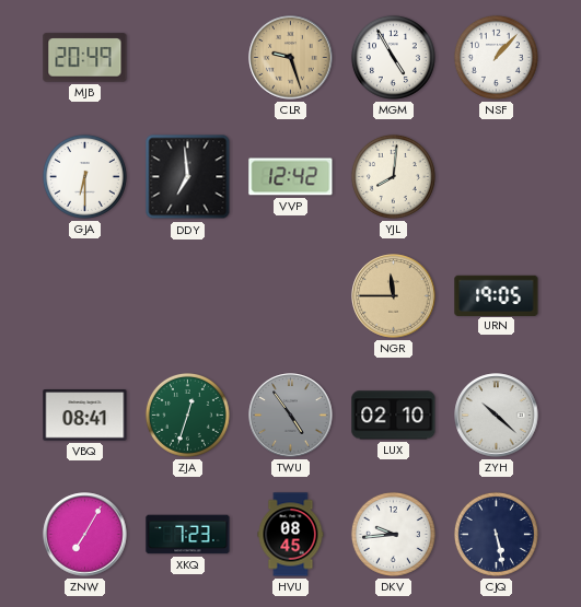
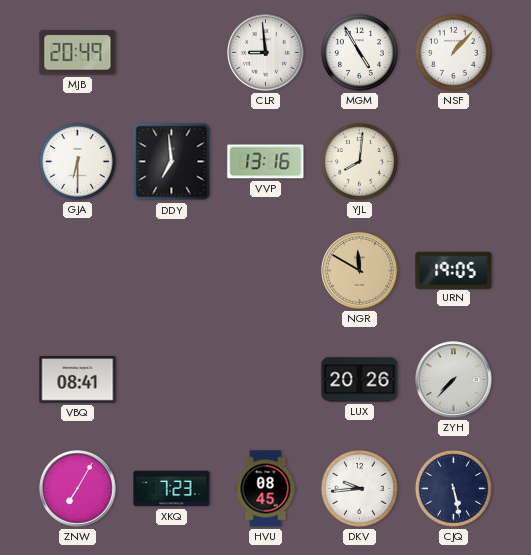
CLR: 9:27 -> 8:59
CLR dial: champagne -> white
VVP: 12:42 -> 13:16
NGR: 11:45 -> 11:50
ZJA: 12:33 -> none
TWU: 4:54 -> none
LUX: 02:10 -> 20:26
ZYH: 10:22 -> 7:37
